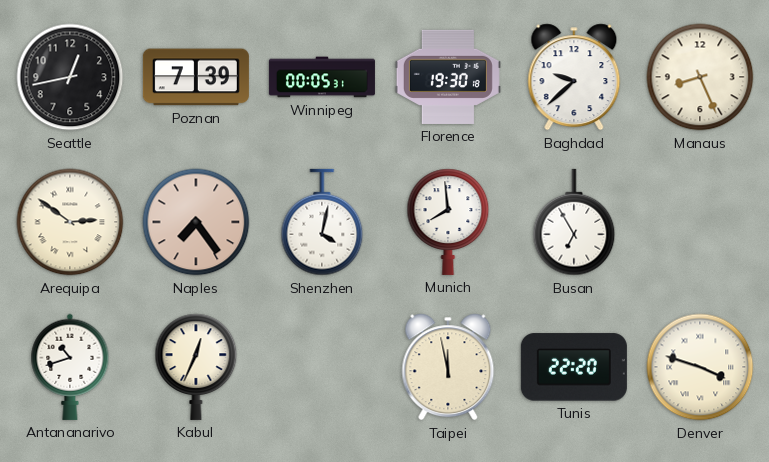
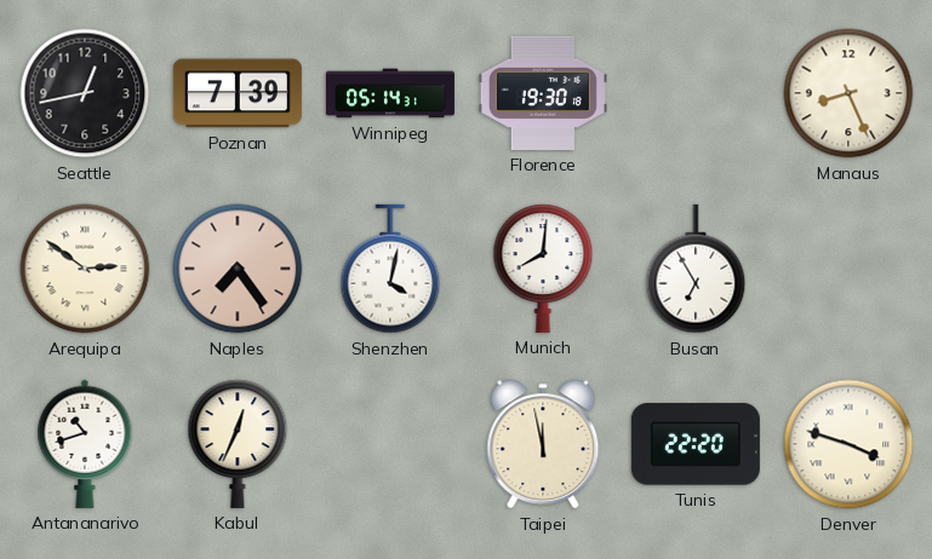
Winnipeg: 00:05 -> 05:14
Baghdad: 9:38 -> none
Munich: 7:59 -> 8:01
